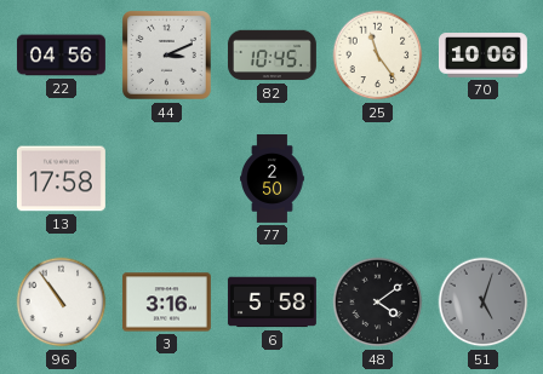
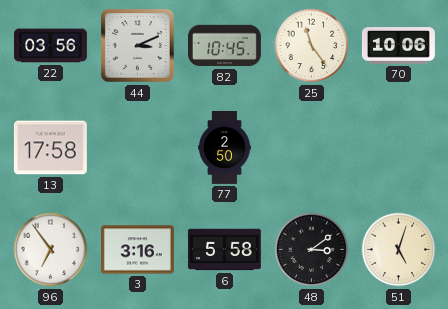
22: 04:56 -> 03:56
96: 10:54 -> 6:54
48: 4:09 -> 3:09
51 dial: grey -> cream
